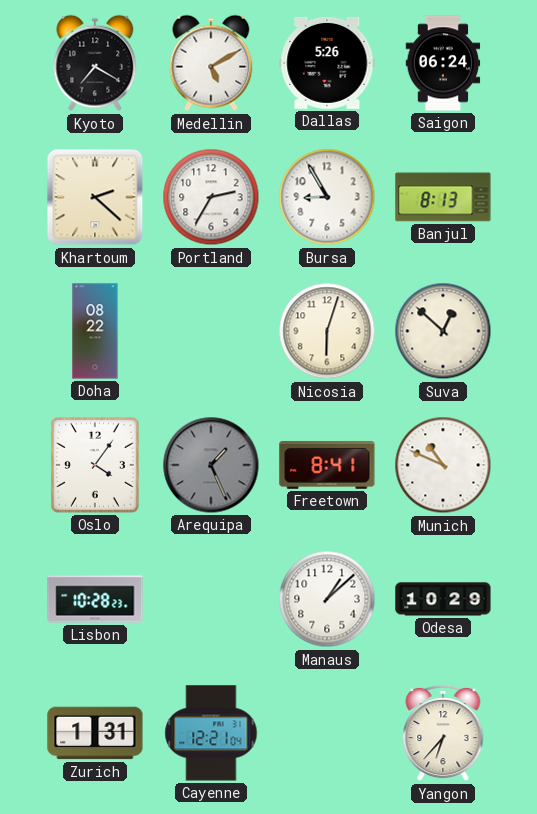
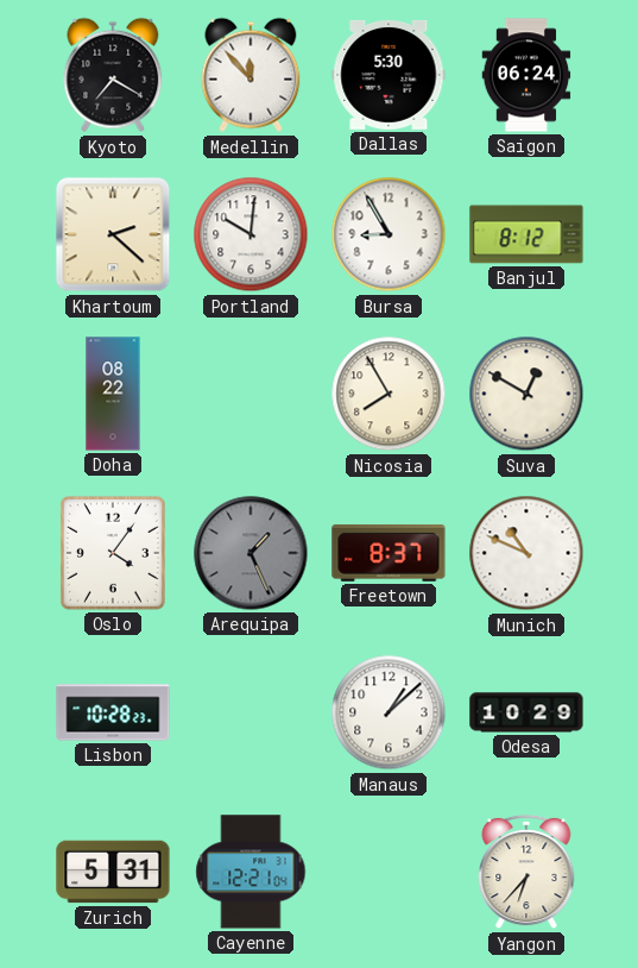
Medellin: 5:10 -> 11:53
Dallas: 5:26 -> 5:30
Portland: 2:35 -> 10:01
Banjul: 8:13 -> 8:12
Nicosia: 6:03 -> 7:55
Suva: 12:52 -> 12:50
Freetown: 8:41 -> 8:37
Zurich: 1:31 -> 5:31
